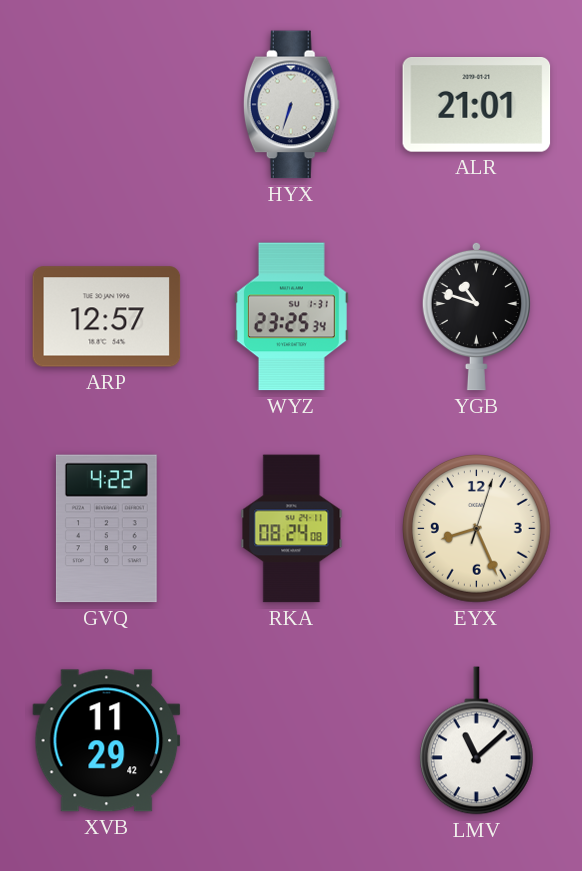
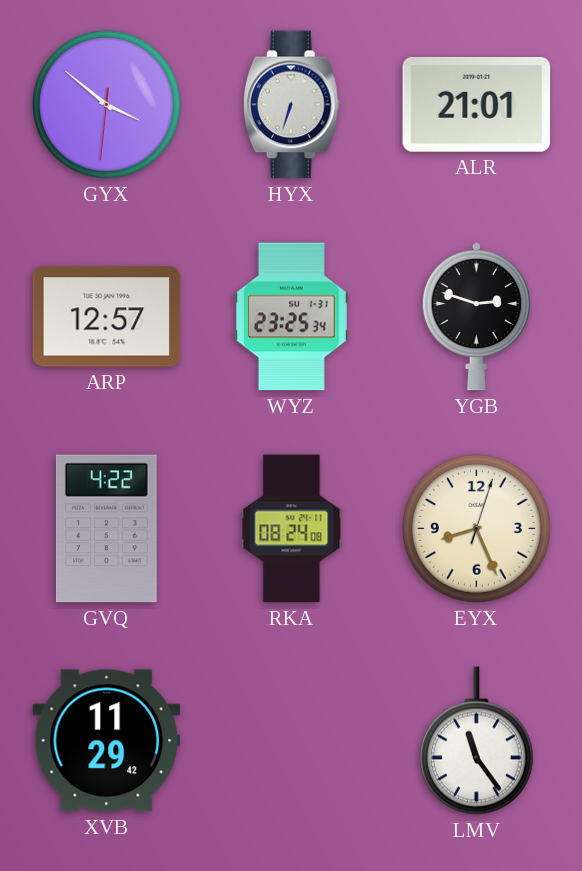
GYX: none -> 3:51
YGB: 10:48 -> 2:48
LMV: 11:08 -> 11:24
